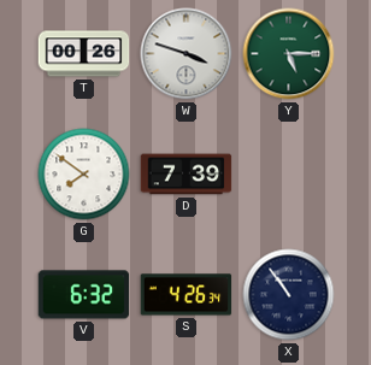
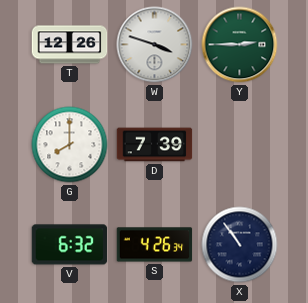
T: 00:26 -> 12:26
Y: 5:15 -> 2:45
G: 7:51 -> 8:00
